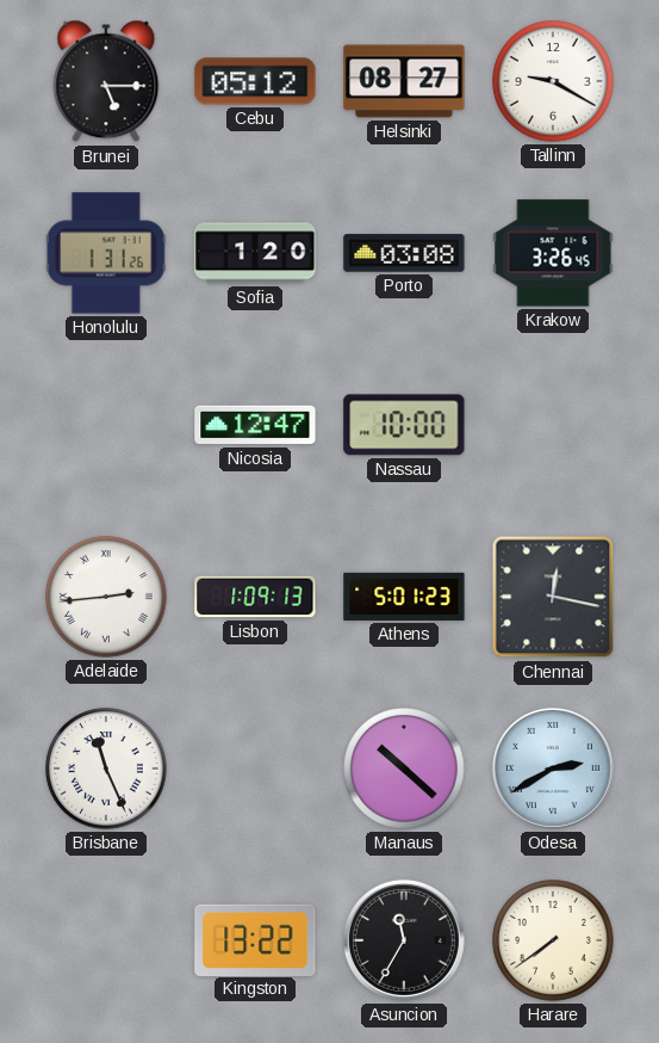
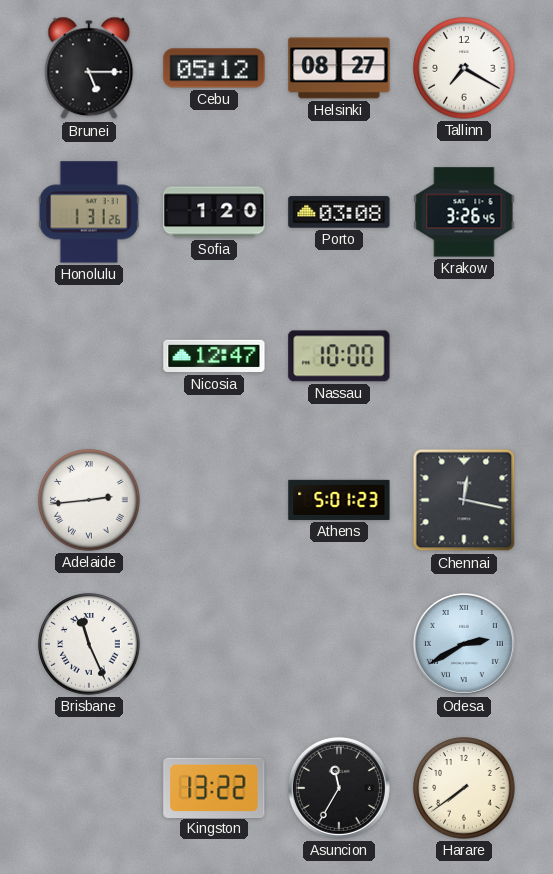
Tallinn: 9:20 -> 7:20
Lisbon: 1:09 -> none
Manaus: 10:22 -> none
